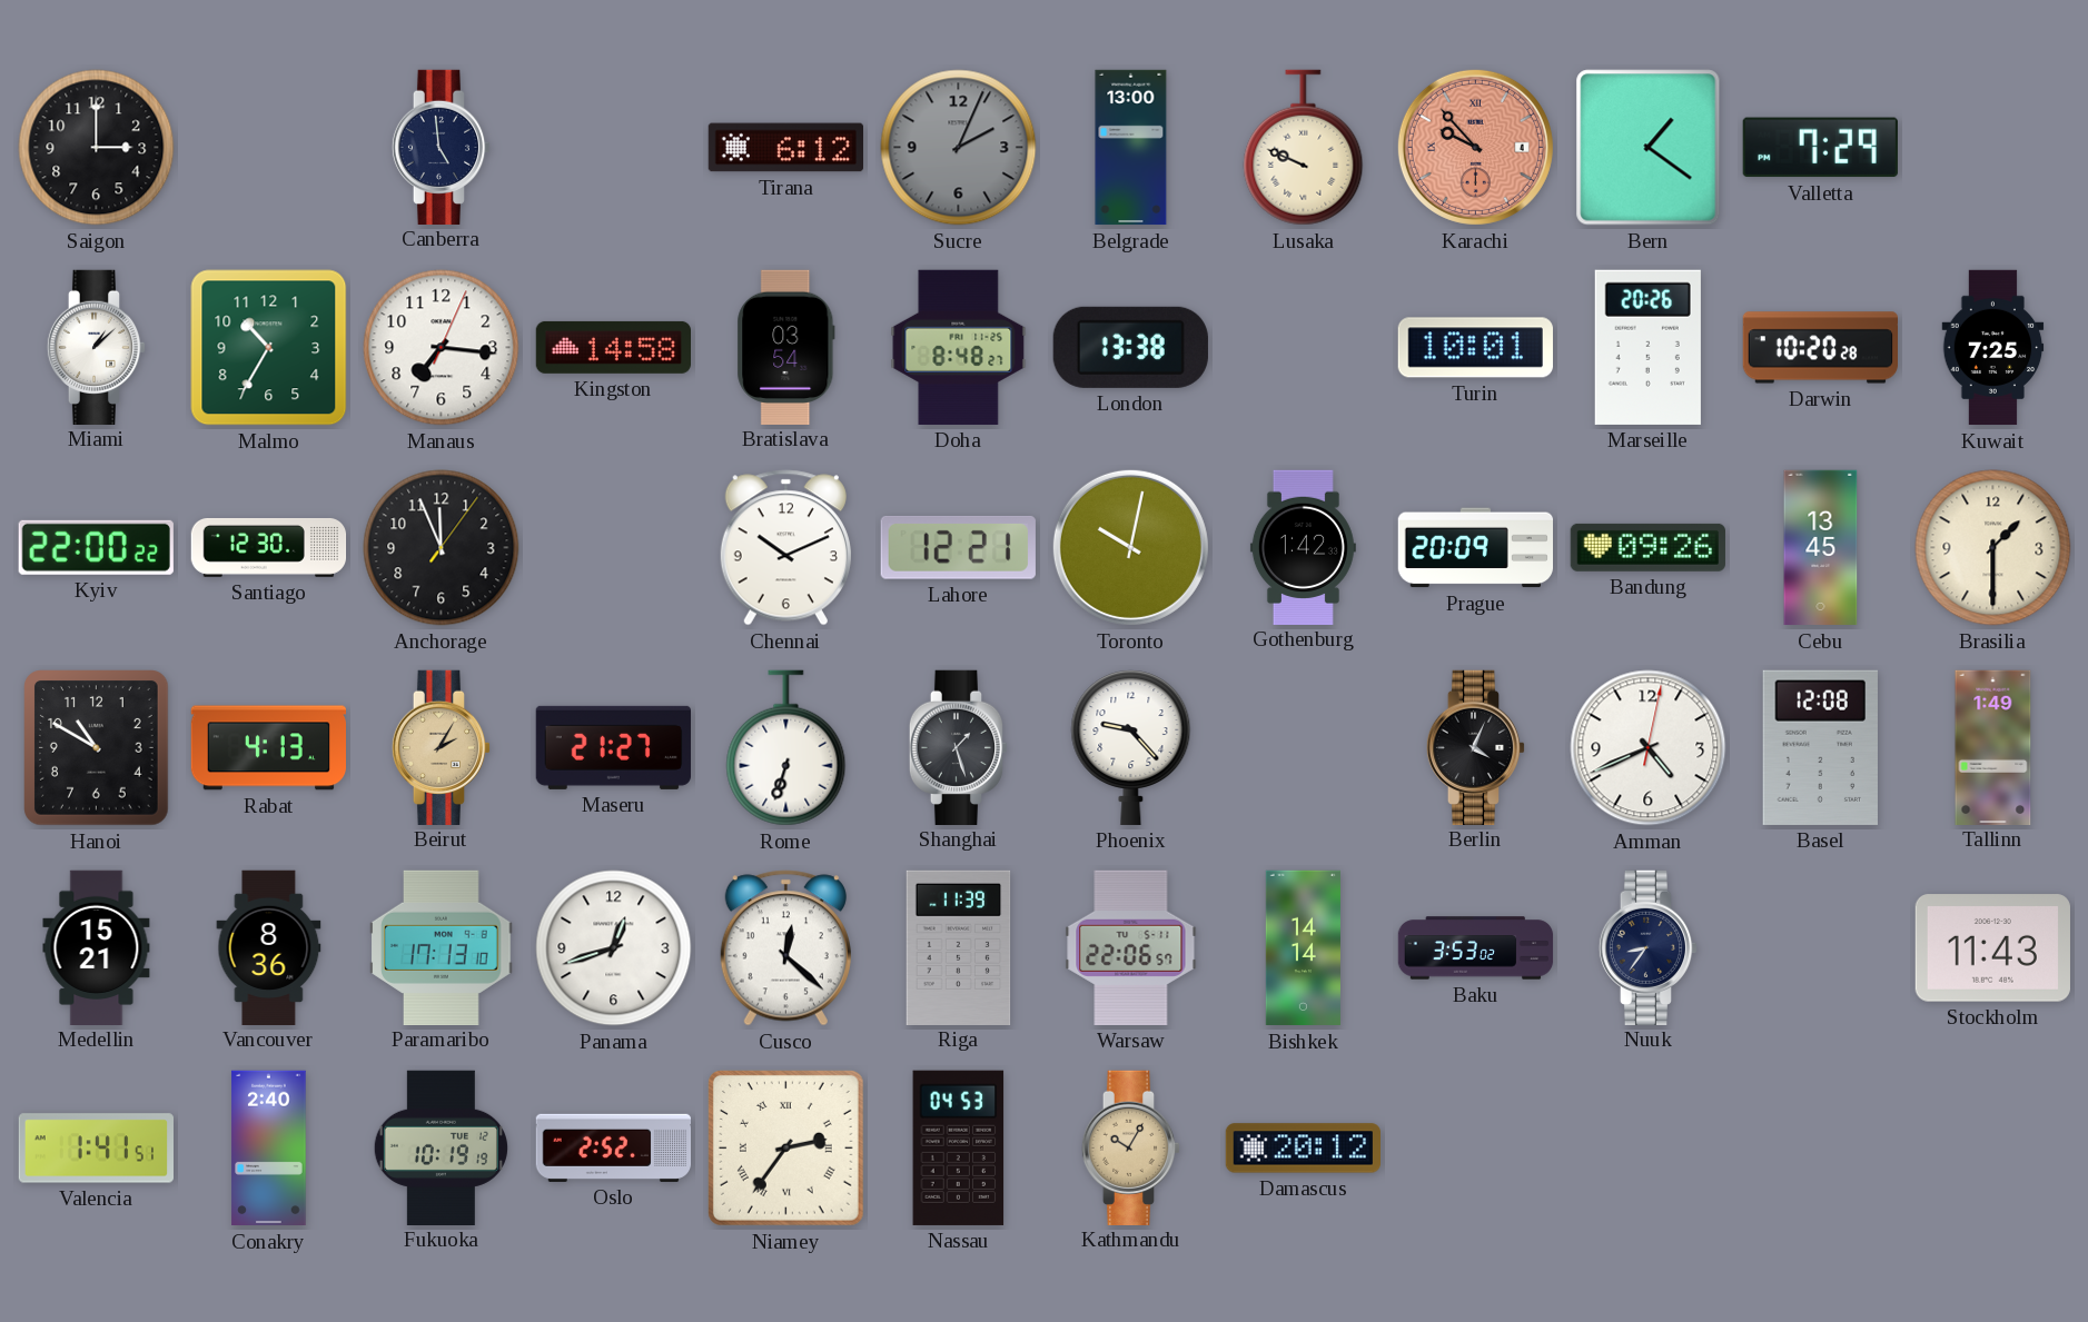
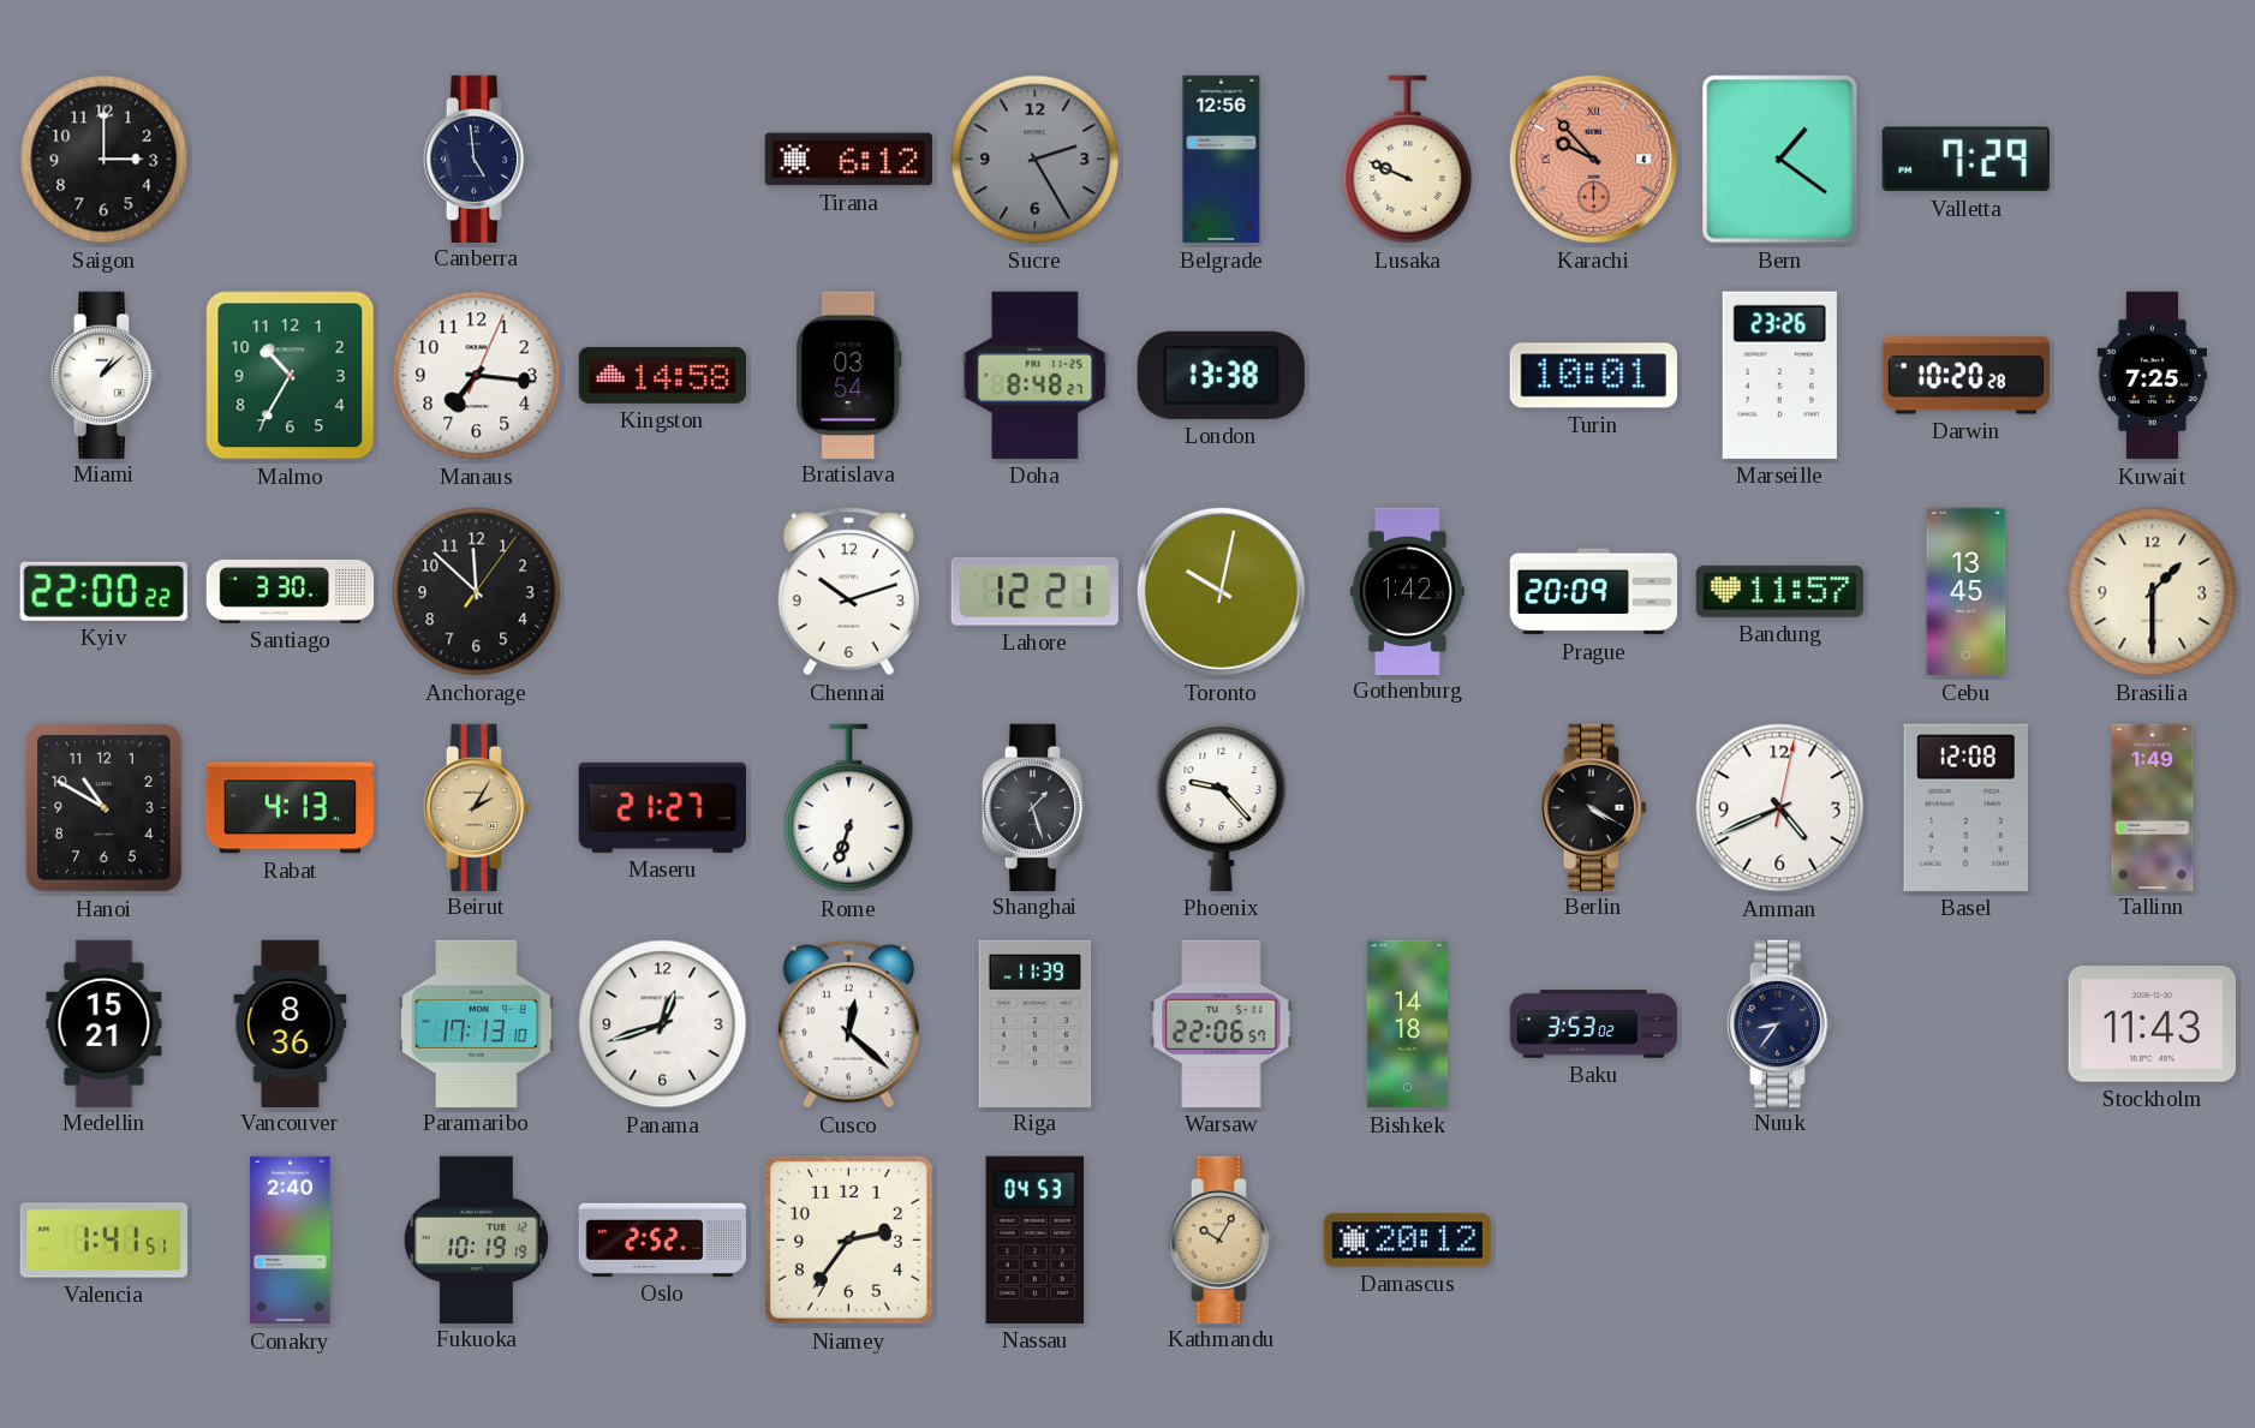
Sucre: 2:04 -> 2:25
Belgrade: 13:00 -> 12:56
Marseille: 20:26 -> 23:26
Santiago: 12:30 -> 3:30
Anchorage: 11:56 -> 11:52
Chennai: 10:11 -> 10:12
Bandung: 09:26 -> 11:57
Berlin: 4:04 -> 4:20
Bishkek: 14:14 -> 14:18
Niamey numerals: Roman -> Arabic
